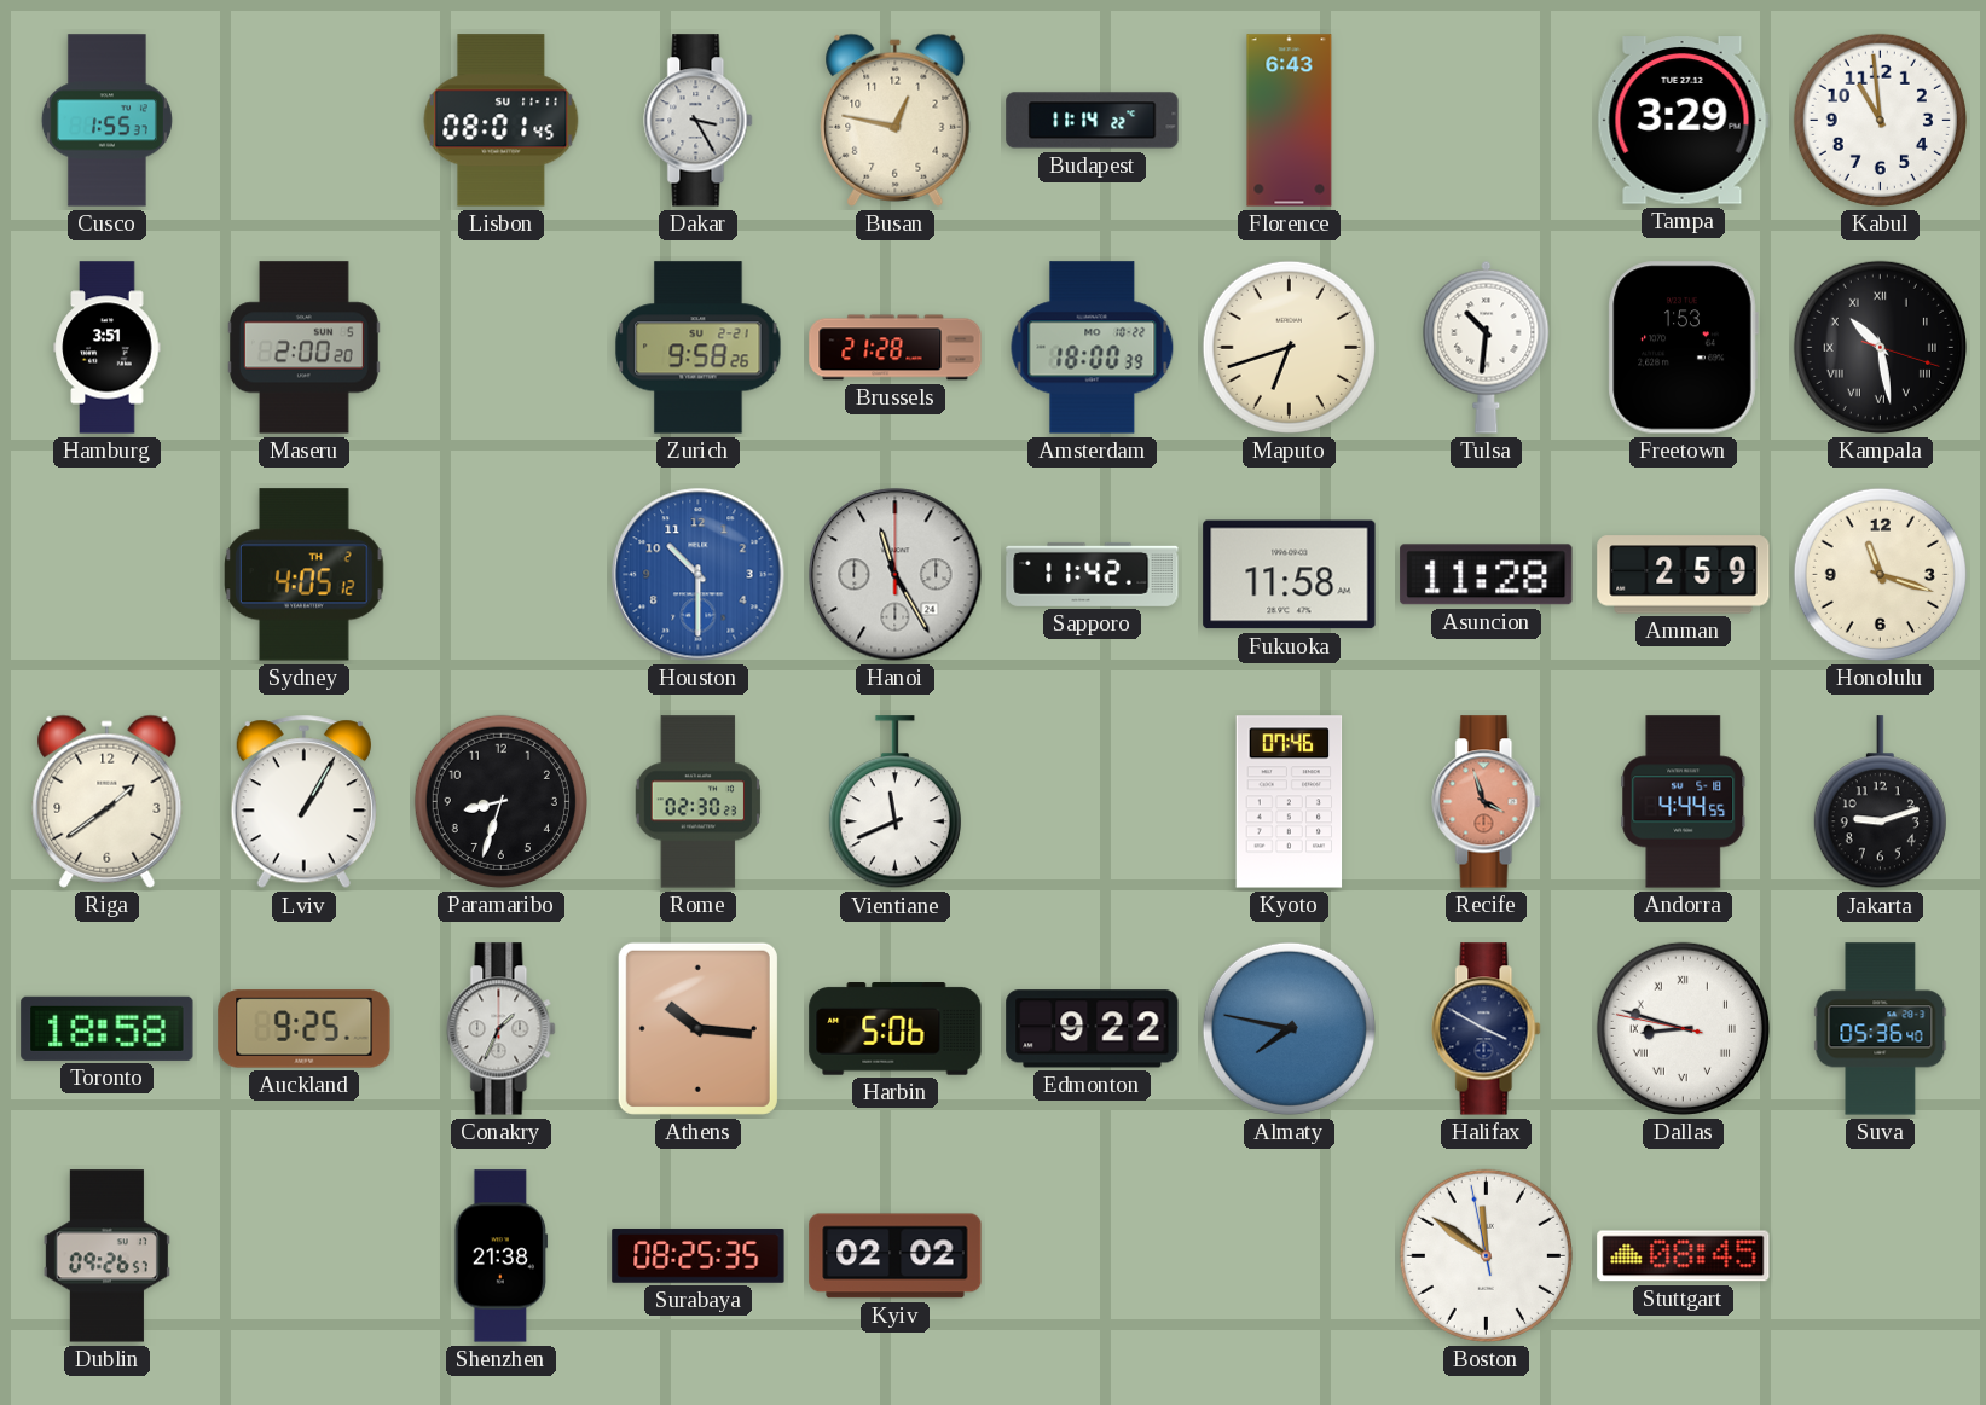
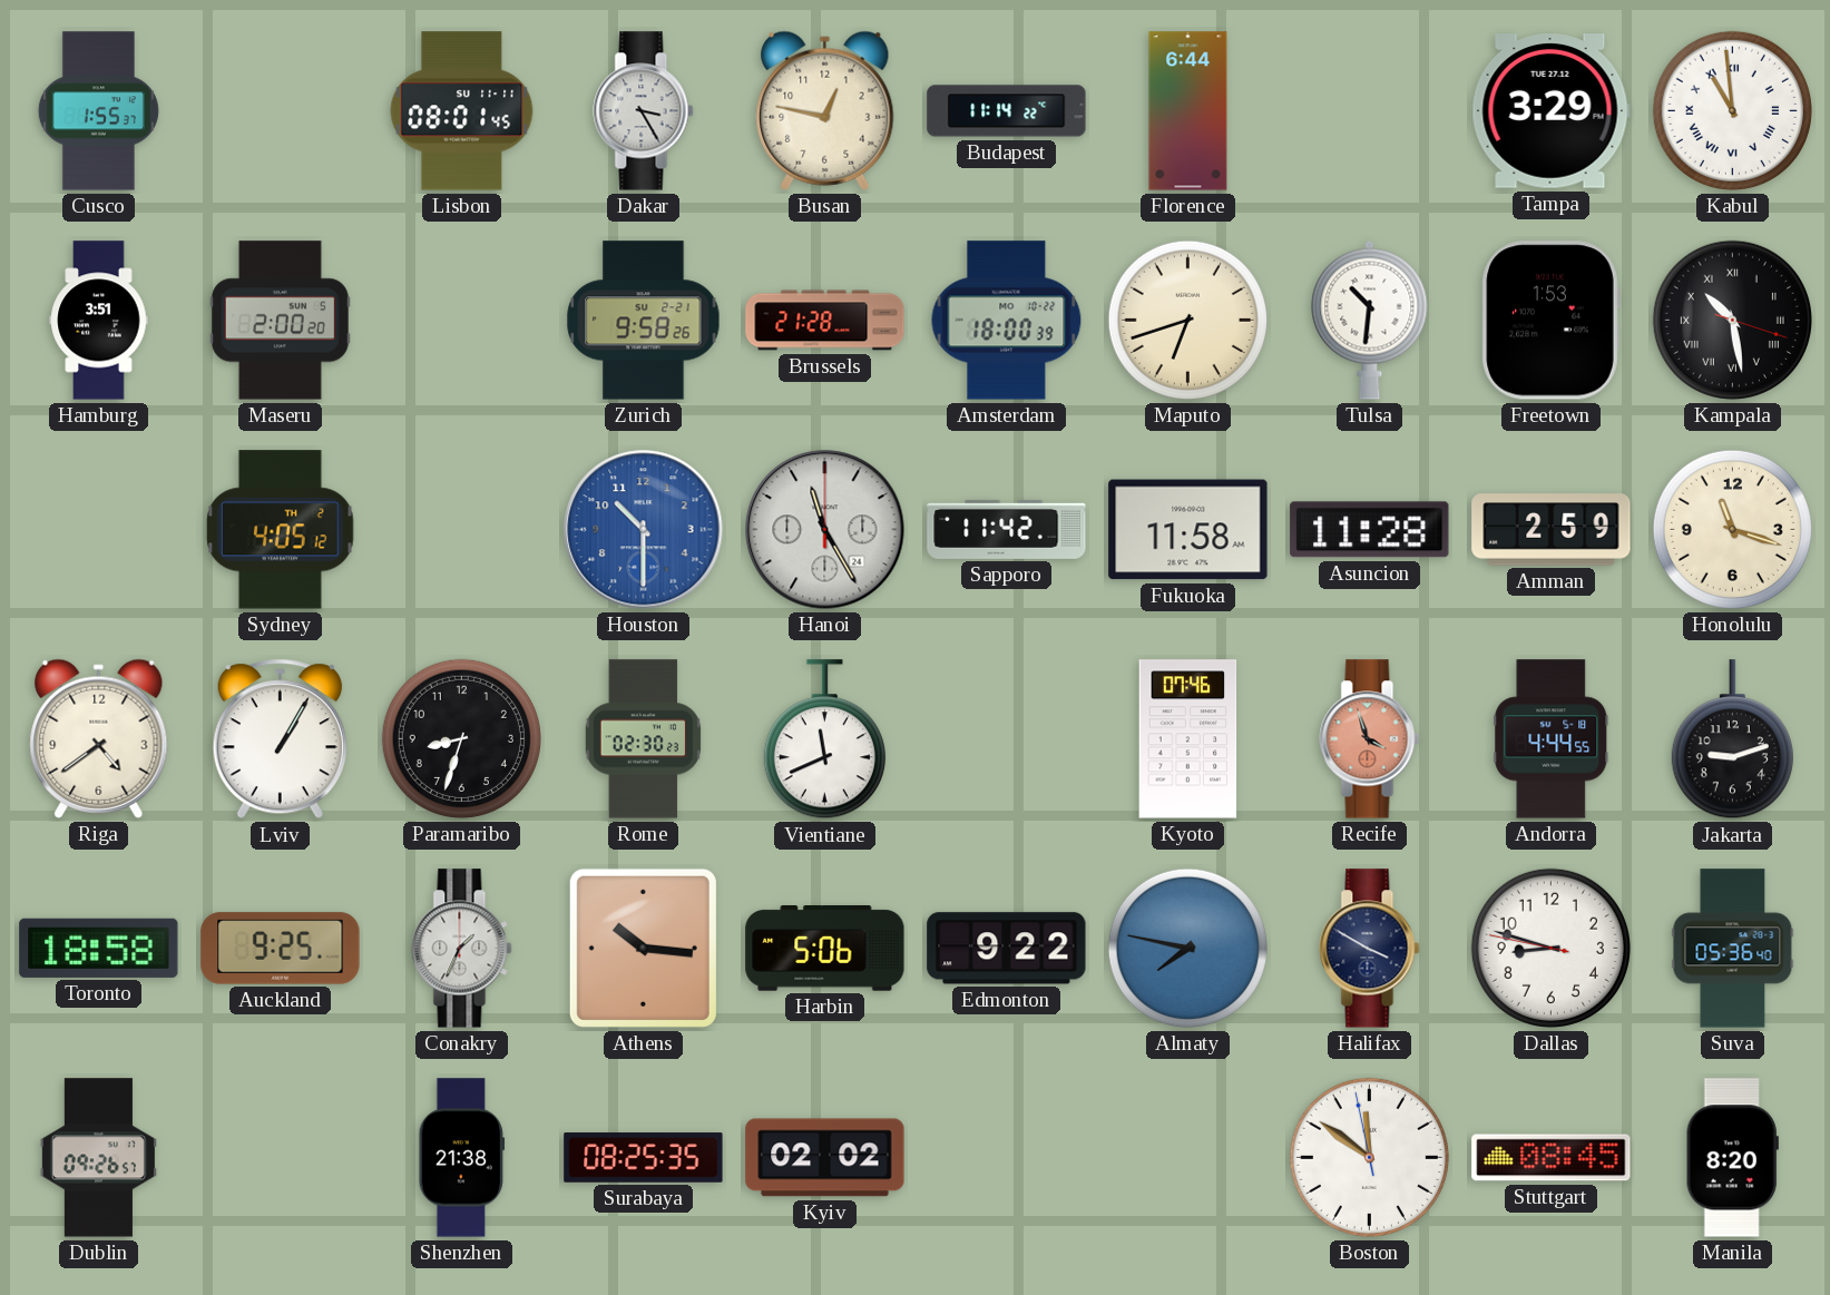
Florence: 6:43 -> 6:44
Kabul numerals: Arabic -> Roman
Riga: 1:39 -> 4:39
Dallas numerals: Roman -> Arabic
Manila: none -> 8:20
